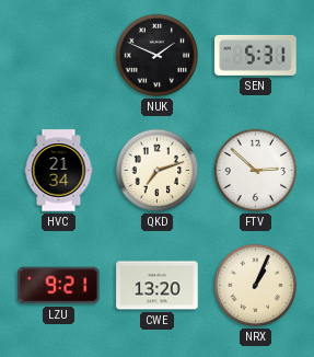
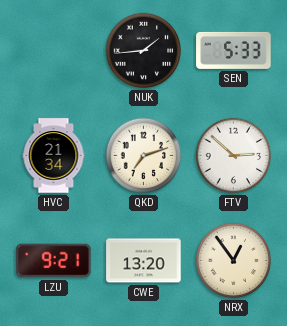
NUK: 1:49 -> 1:44
SEN: 5:31 -> 5:33
NRX: 1:04 -> 12:54
